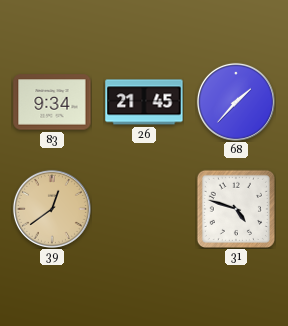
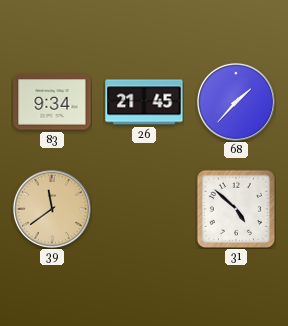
39: 12:39 -> 11:39
31: 4:48 -> 4:52
